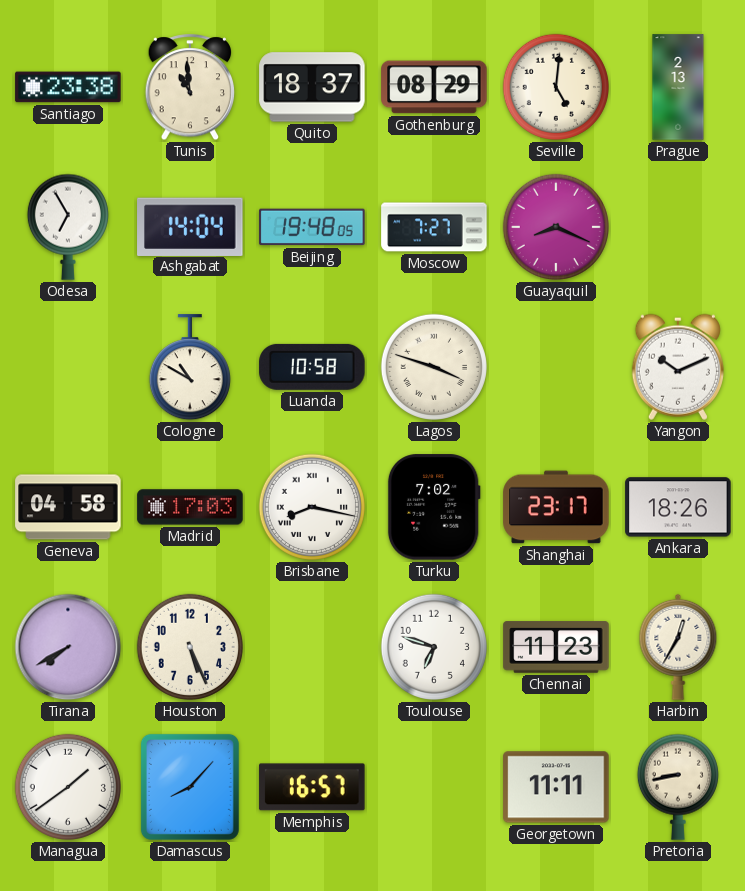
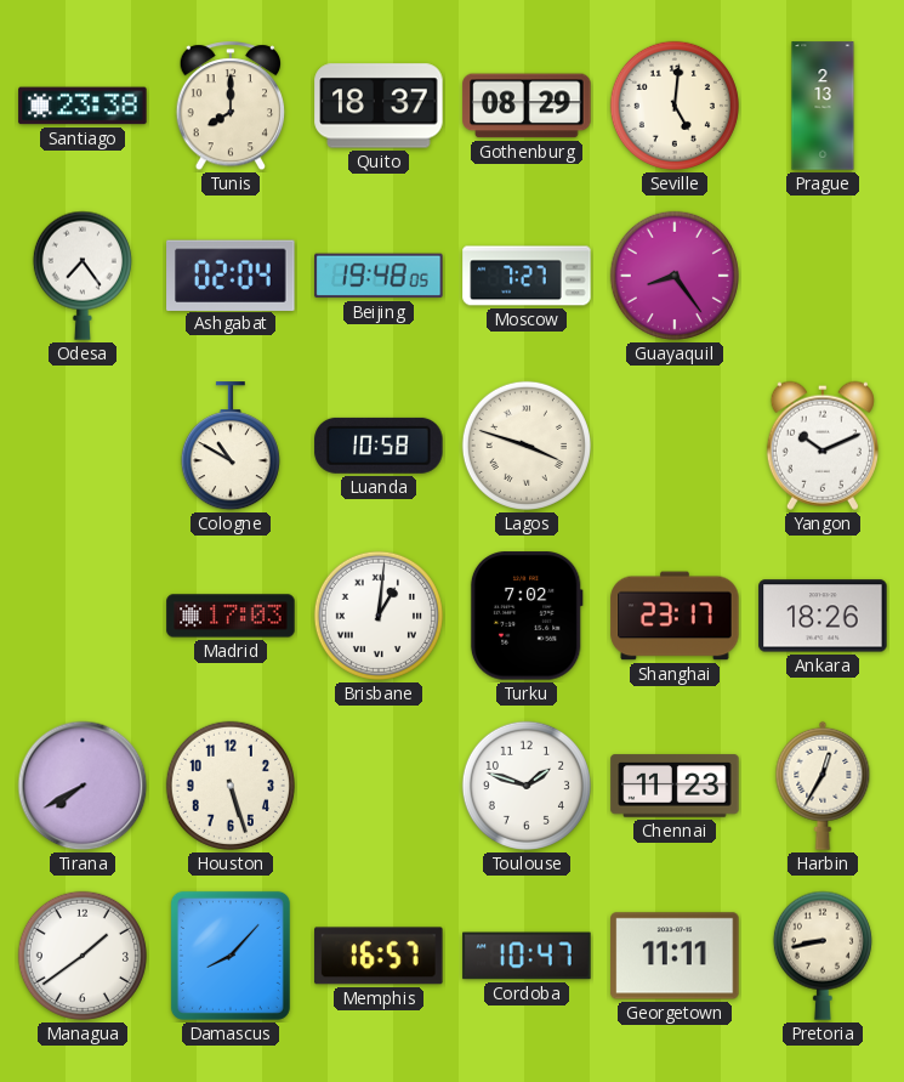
Tunis: 10:59 -> 8:00
Odesa: 6:55 -> 7:24
Ashgabat: 14:04 -> 02:04
Guayaquil: 8:19 -> 8:24
Geneva: 04:58 -> none
Brisbane: 8:17 -> 1:01
Houston: 5:26 -> 5:27
Toulouse: 6:48 -> 1:48
Cordoba: none -> 10:47
